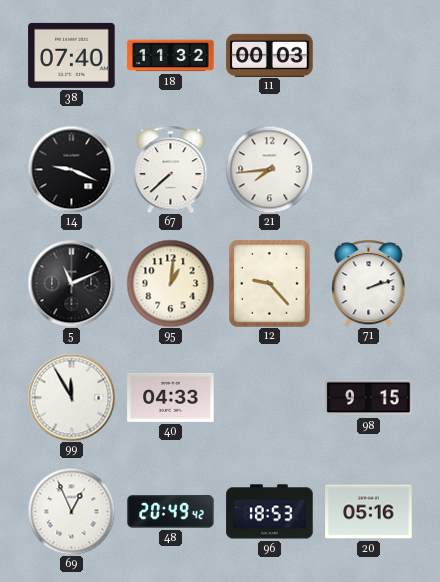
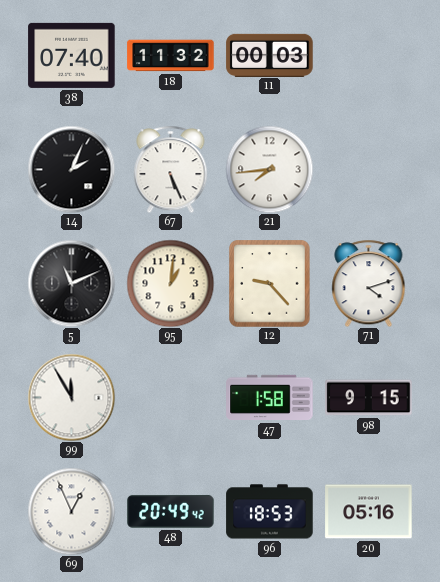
14: 9:19 -> 2:04
67: 7:38 -> 5:26
71: 2:12 -> 4:12
40: 04:33 -> none
47: none -> 1:58
